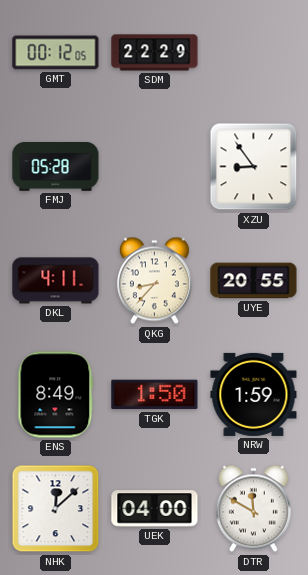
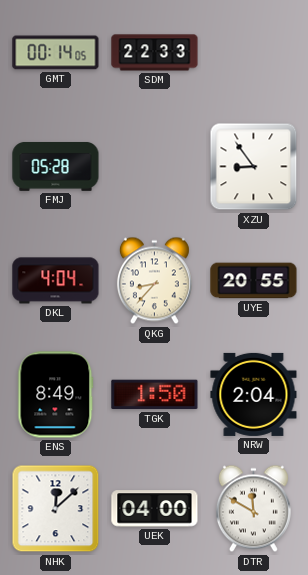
GMT: 00:12 -> 00:14
SDM: 22:29 -> 22:33
DKL: 4:11 -> 4:04
NRW: 1:59 -> 2:04
